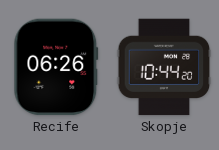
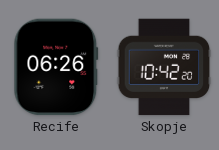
Skopje: 10:44 -> 10:42
